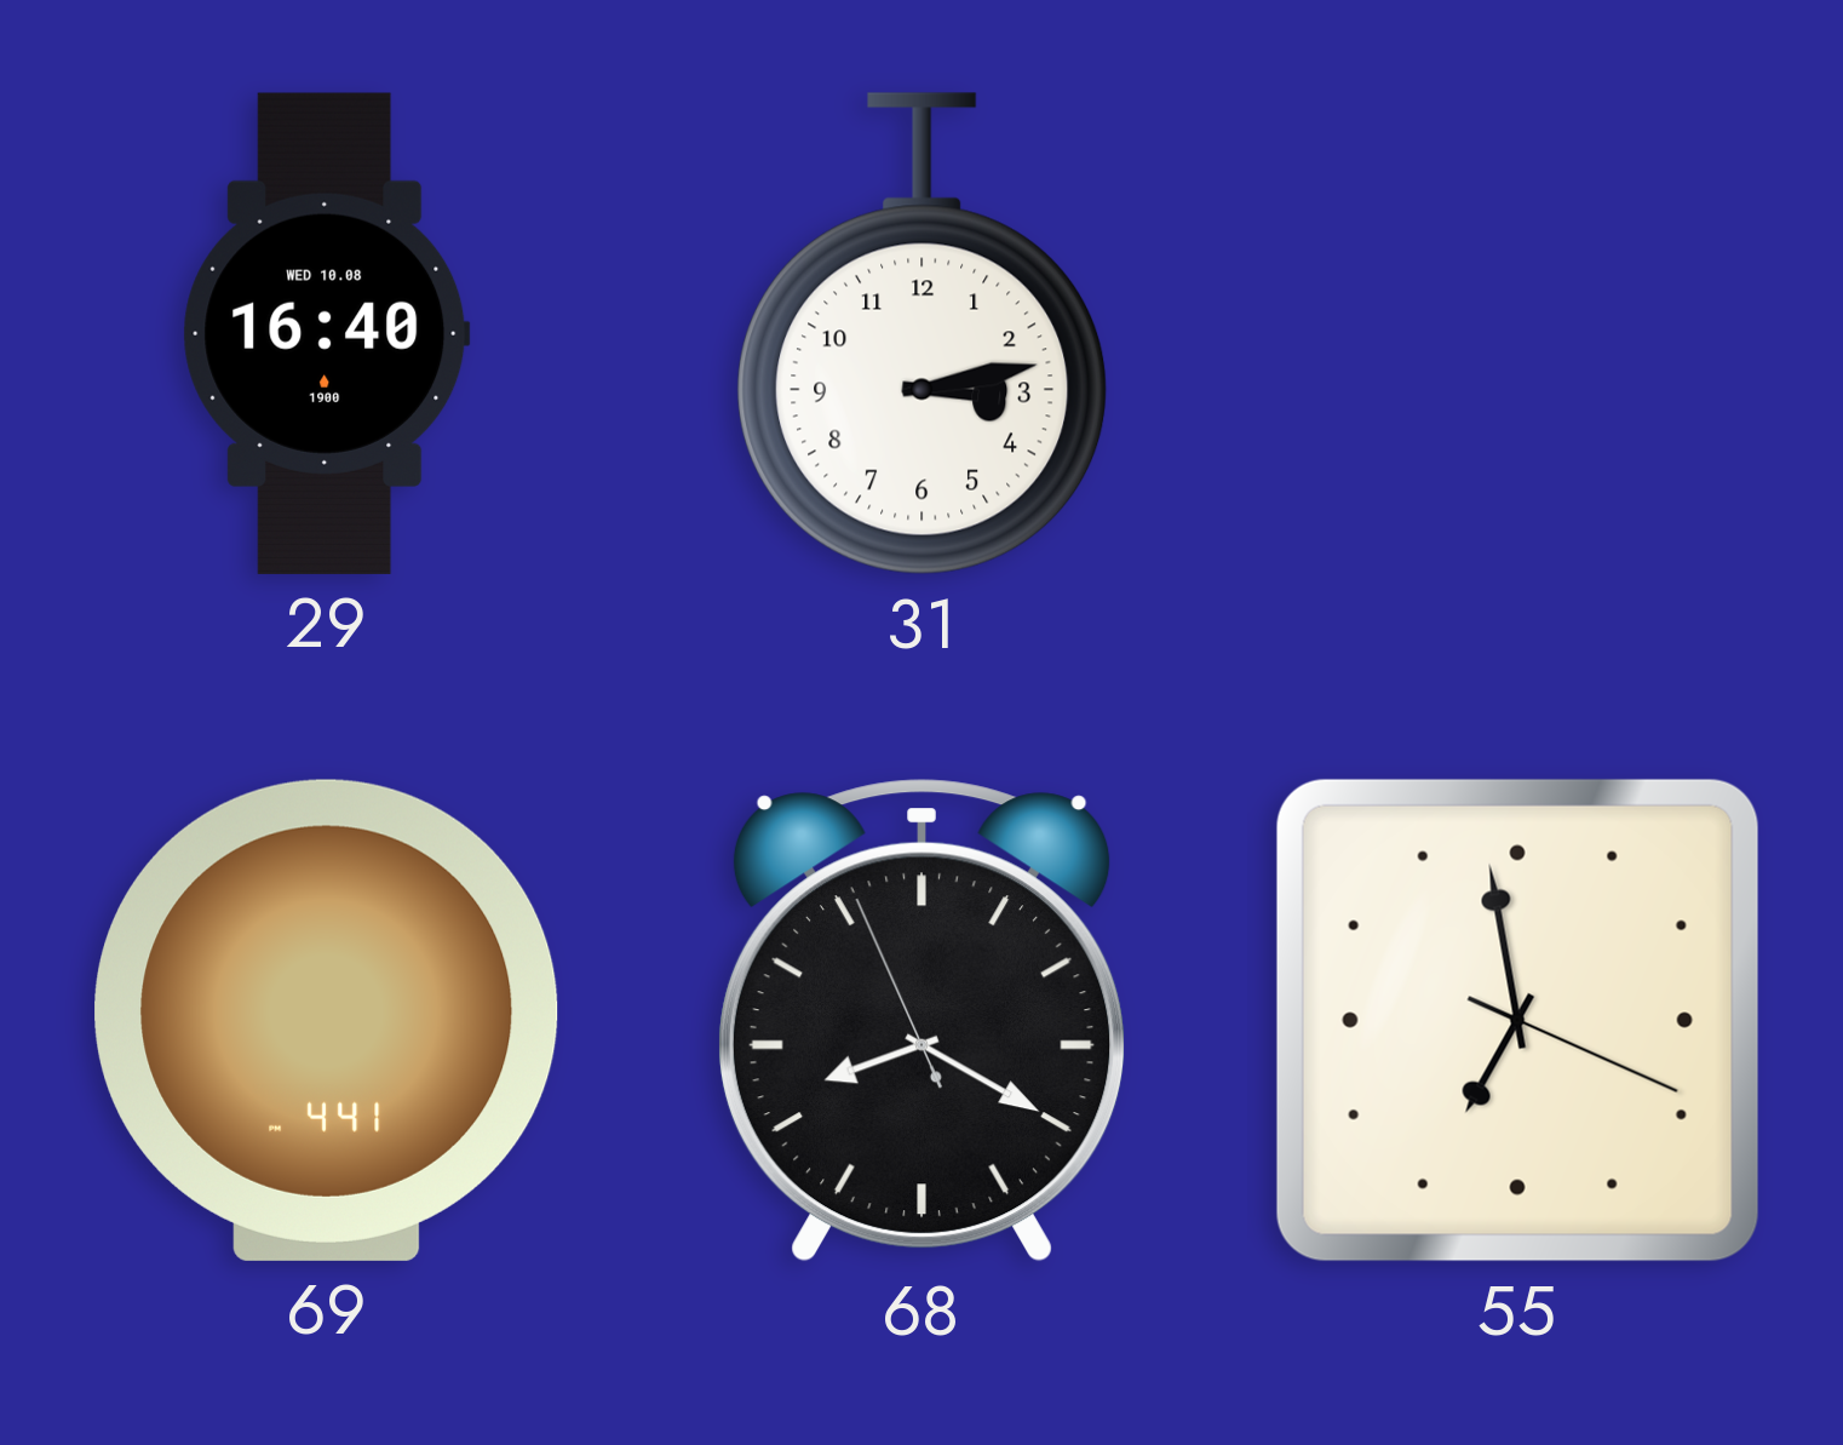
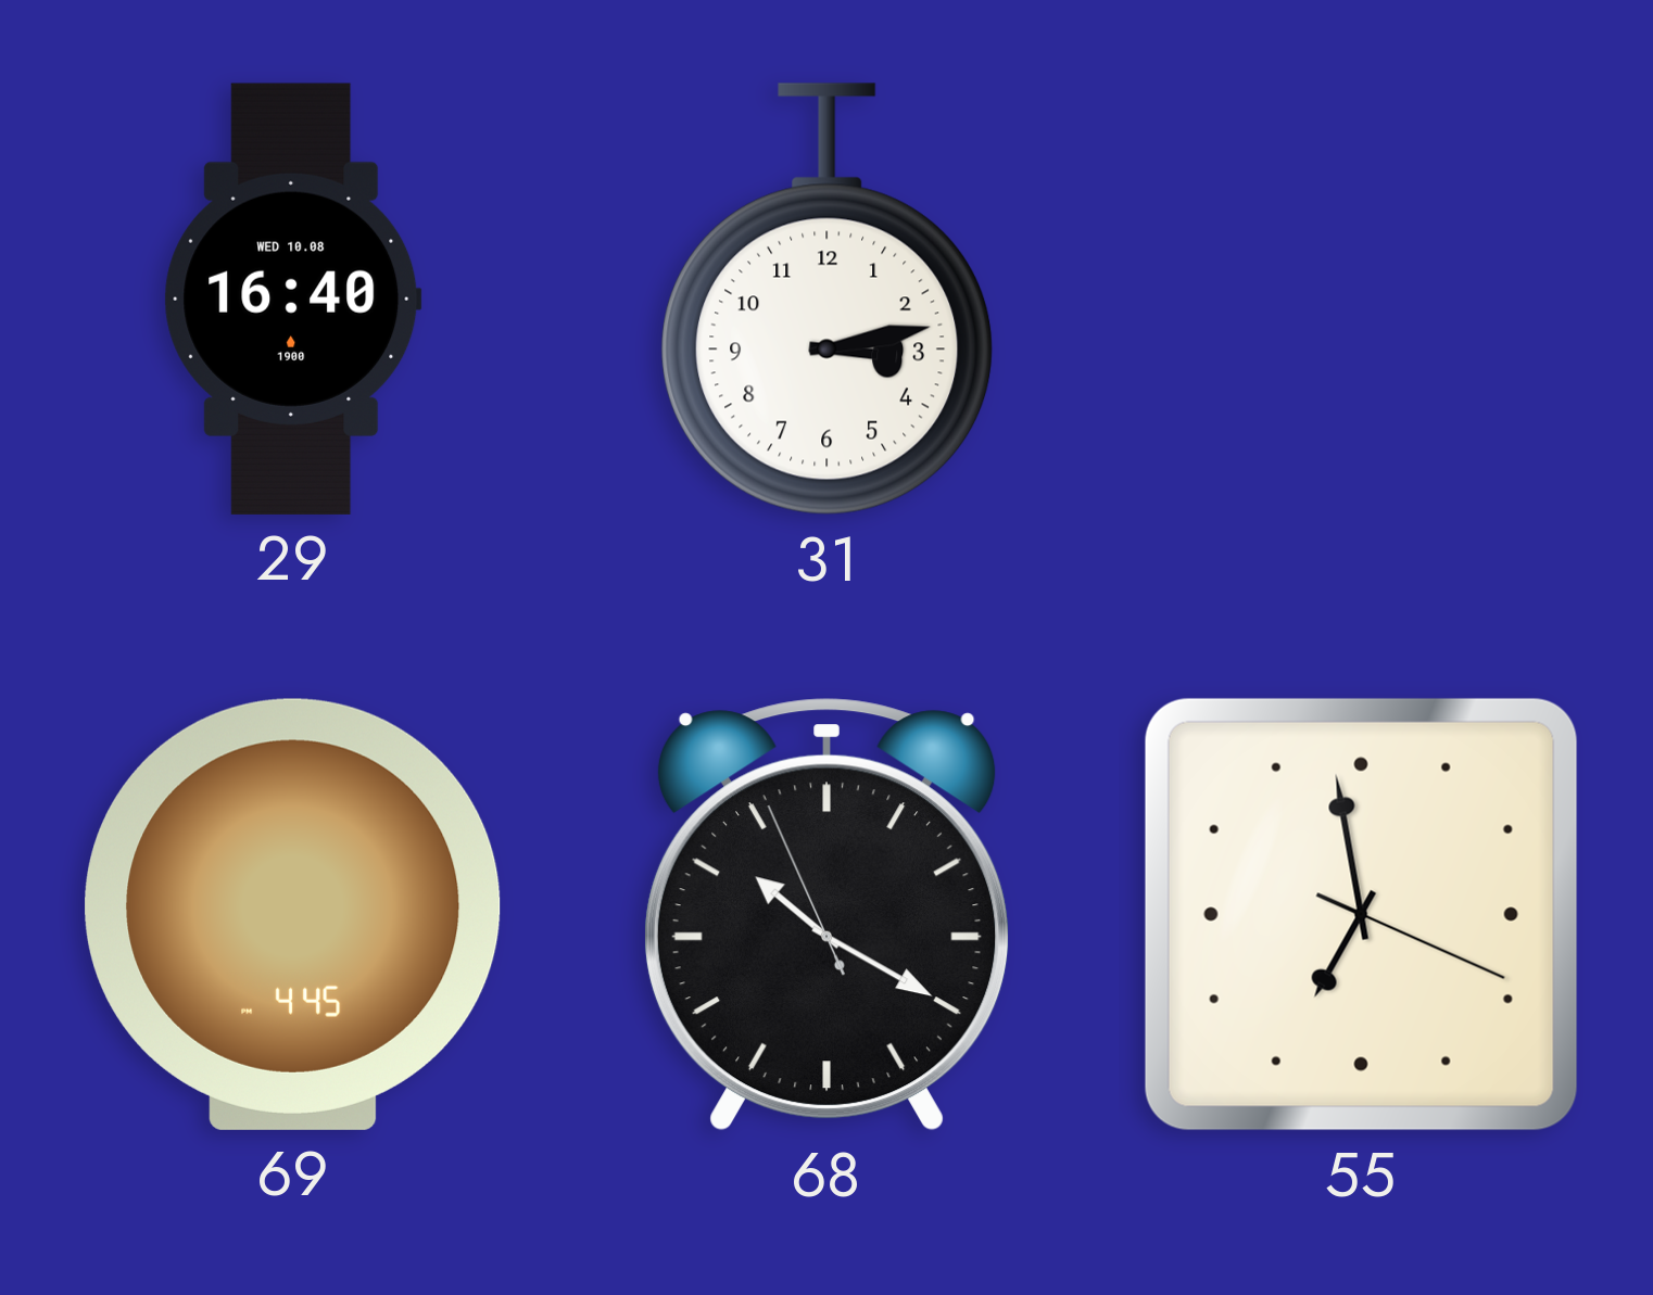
69: 4:41 -> 4:45
68: 8:19 -> 10:19
